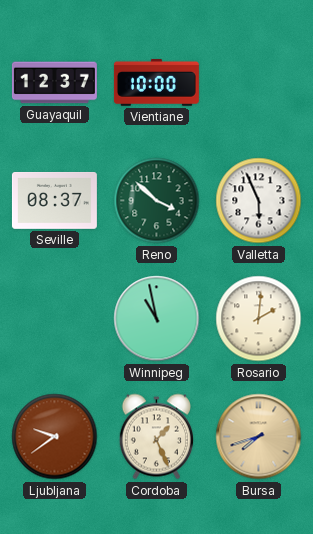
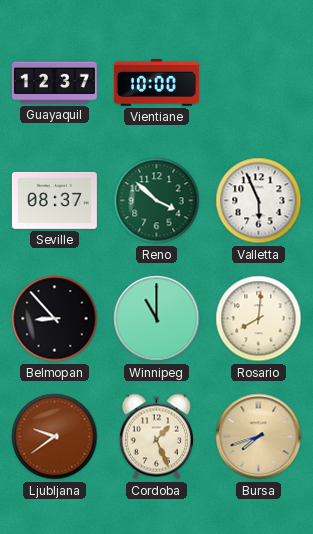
Belmopan: none -> 8:53
Winnipeg: 10:58 -> 11:00
Rosario: 2:01 -> 8:01
